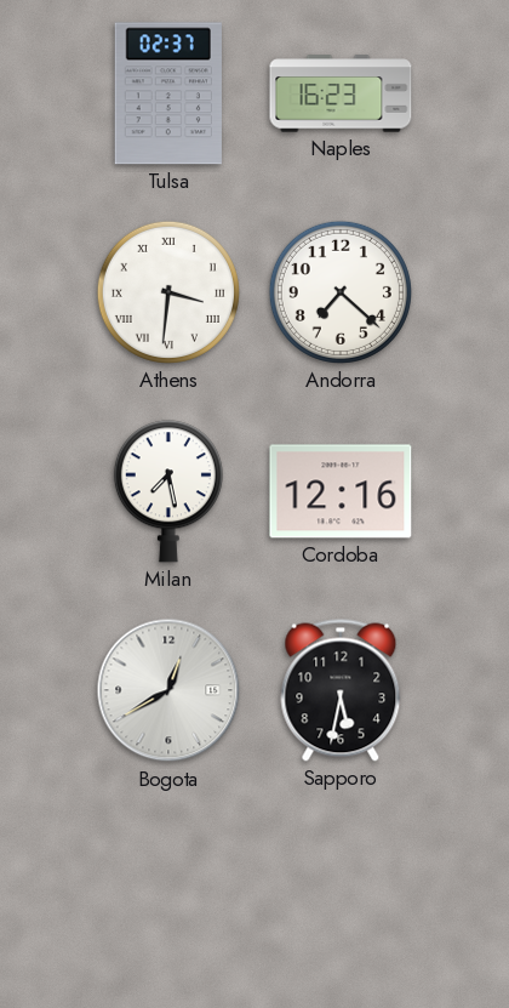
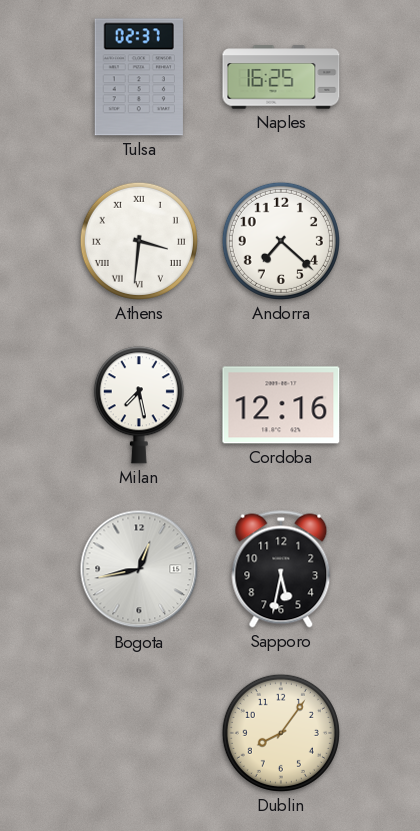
Naples: 16:23 -> 16:25
Bogota: 12:40 -> 12:43
Dublin: none -> 8:06
